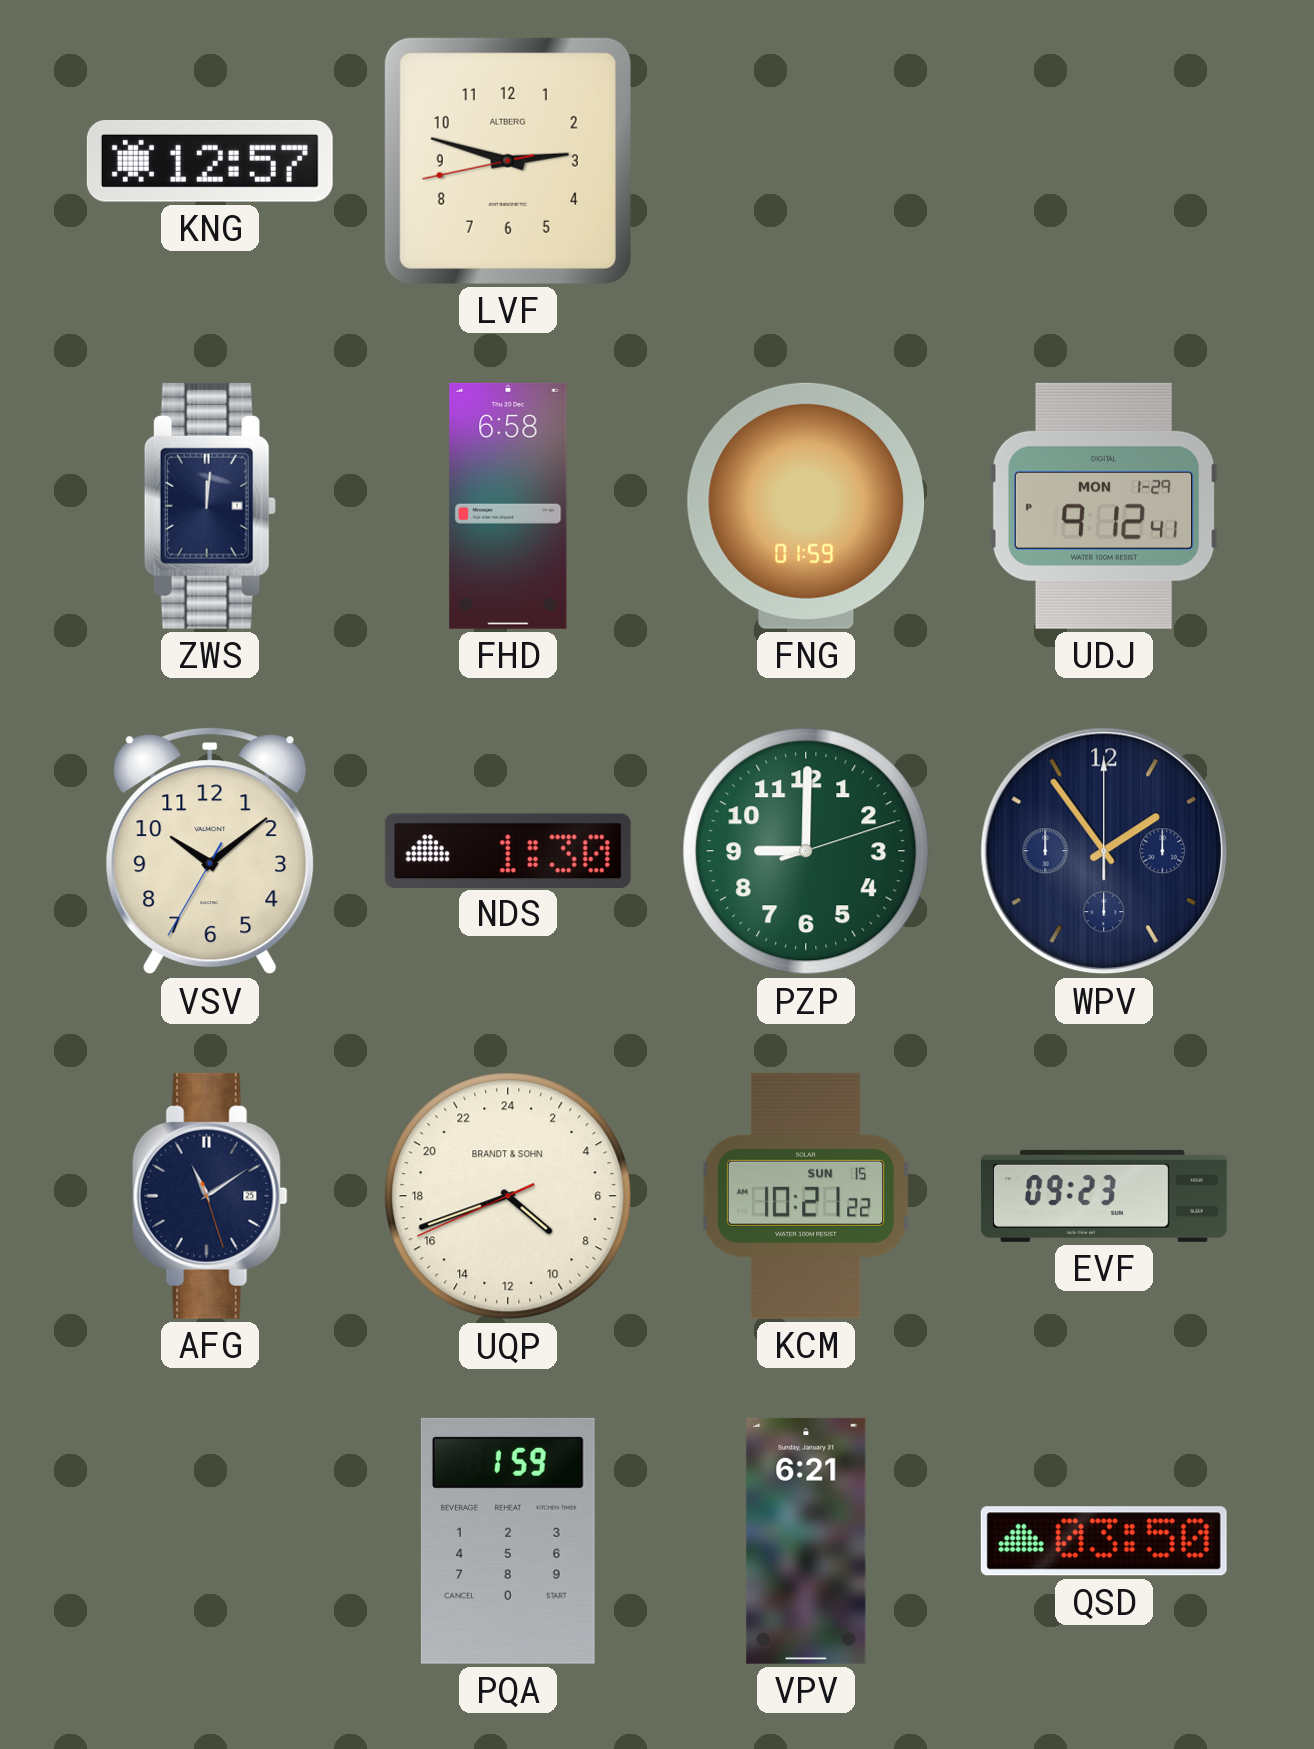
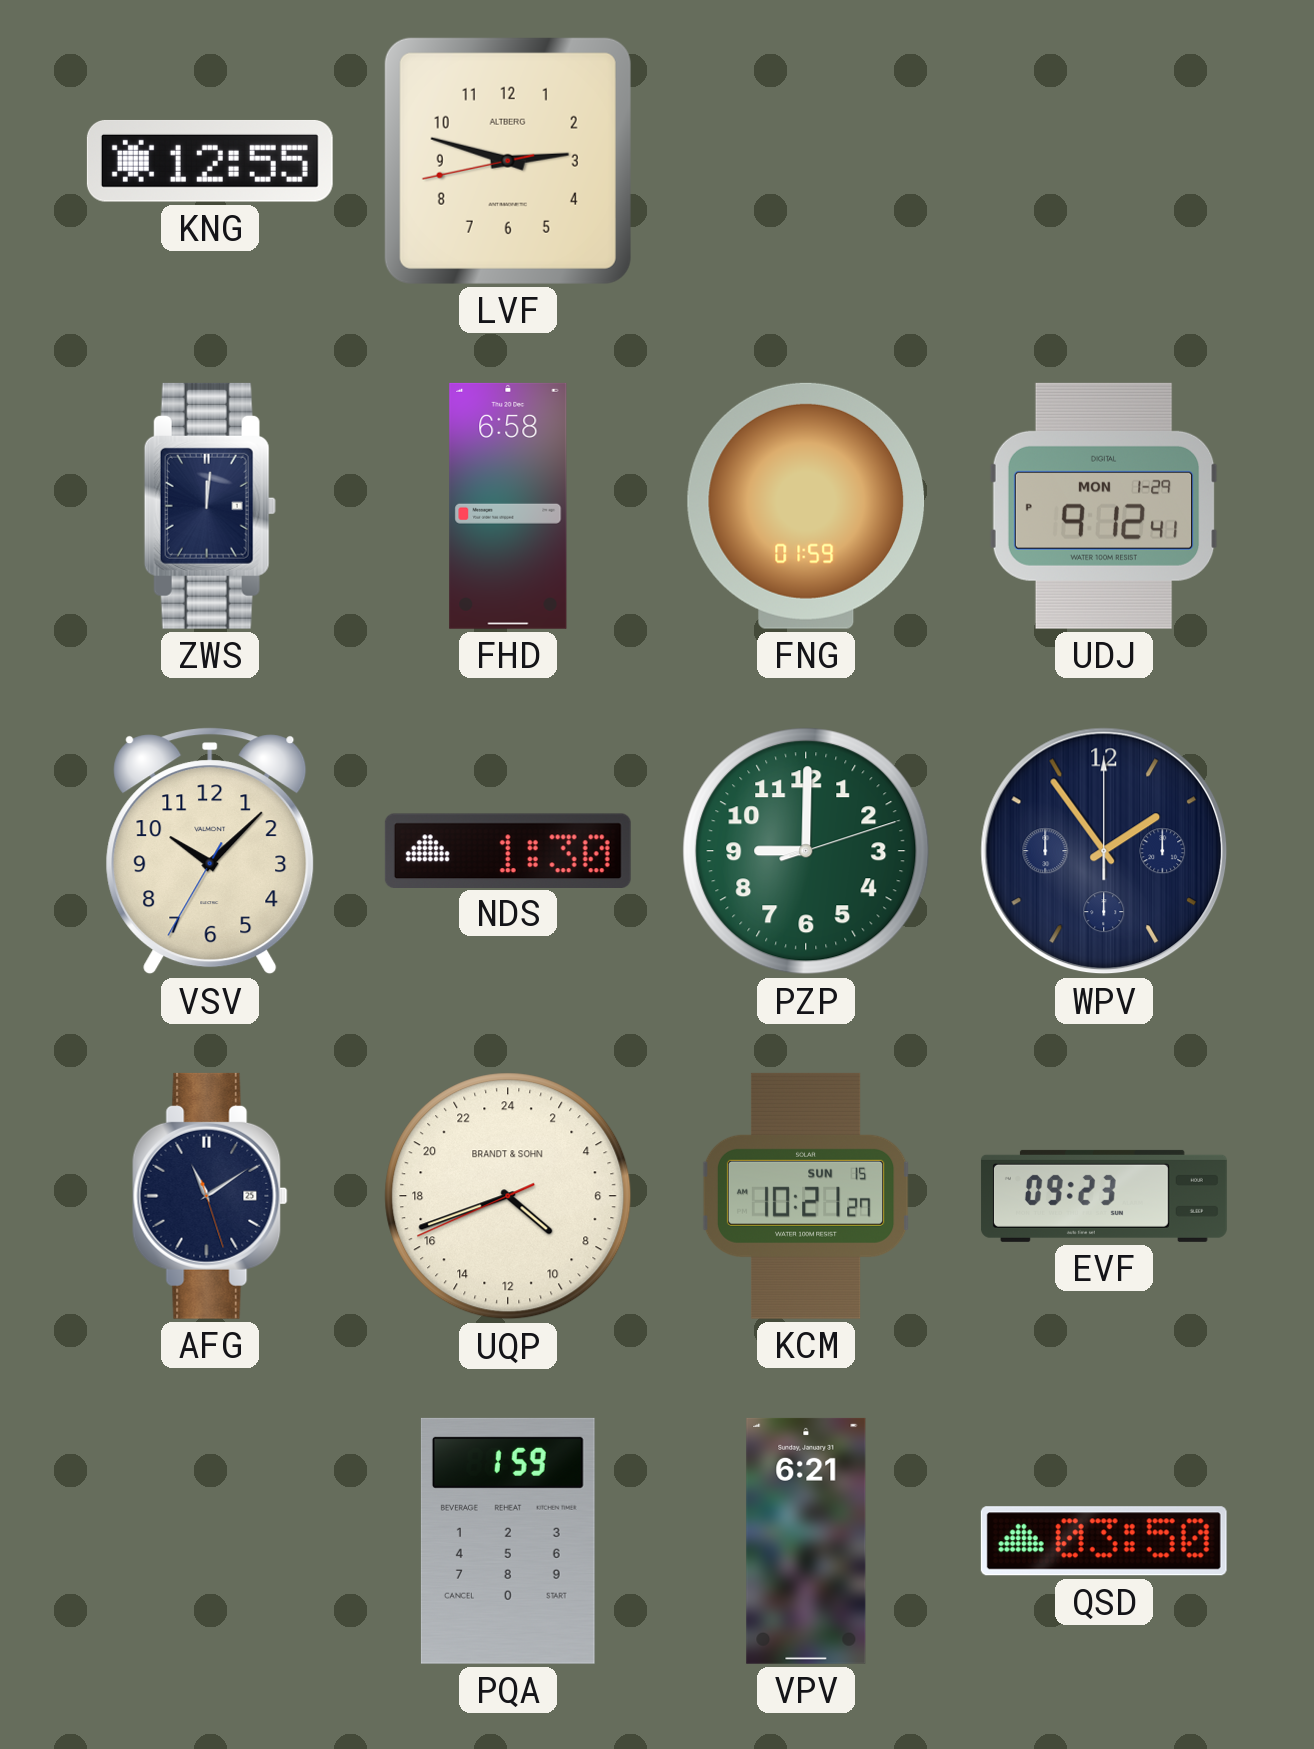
KNG: 12:57 -> 12:55
VSV: 10:08 -> 10:07
KCM: 10:21:22 -> 10:21:27
